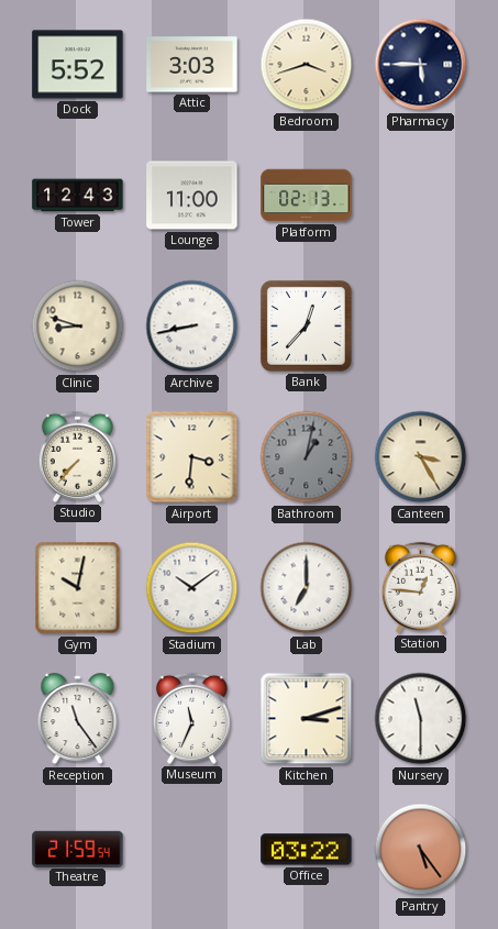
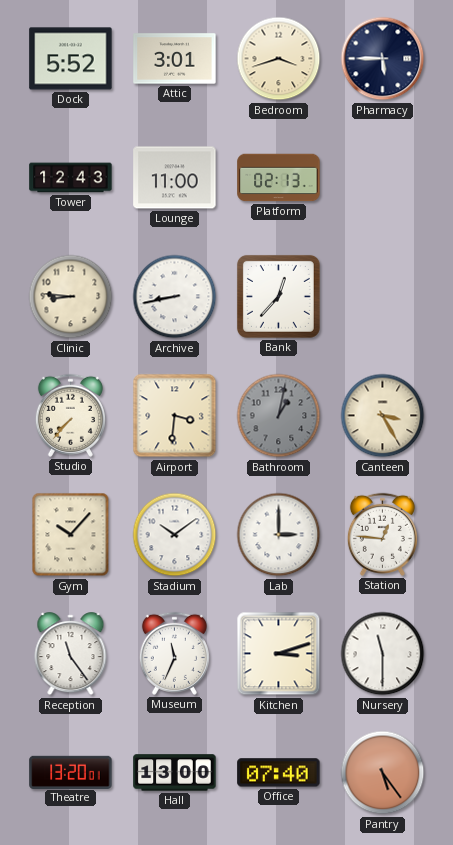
Attic: 3:03 -> 3:01
Clinic: 8:48 -> 8:46
Gym: 10:02 -> 10:07
Lab: 7:00 -> 3:00
Theatre: 21:59 -> 13:20
Hall: none -> 13:00
Office: 03:22 -> 07:40
